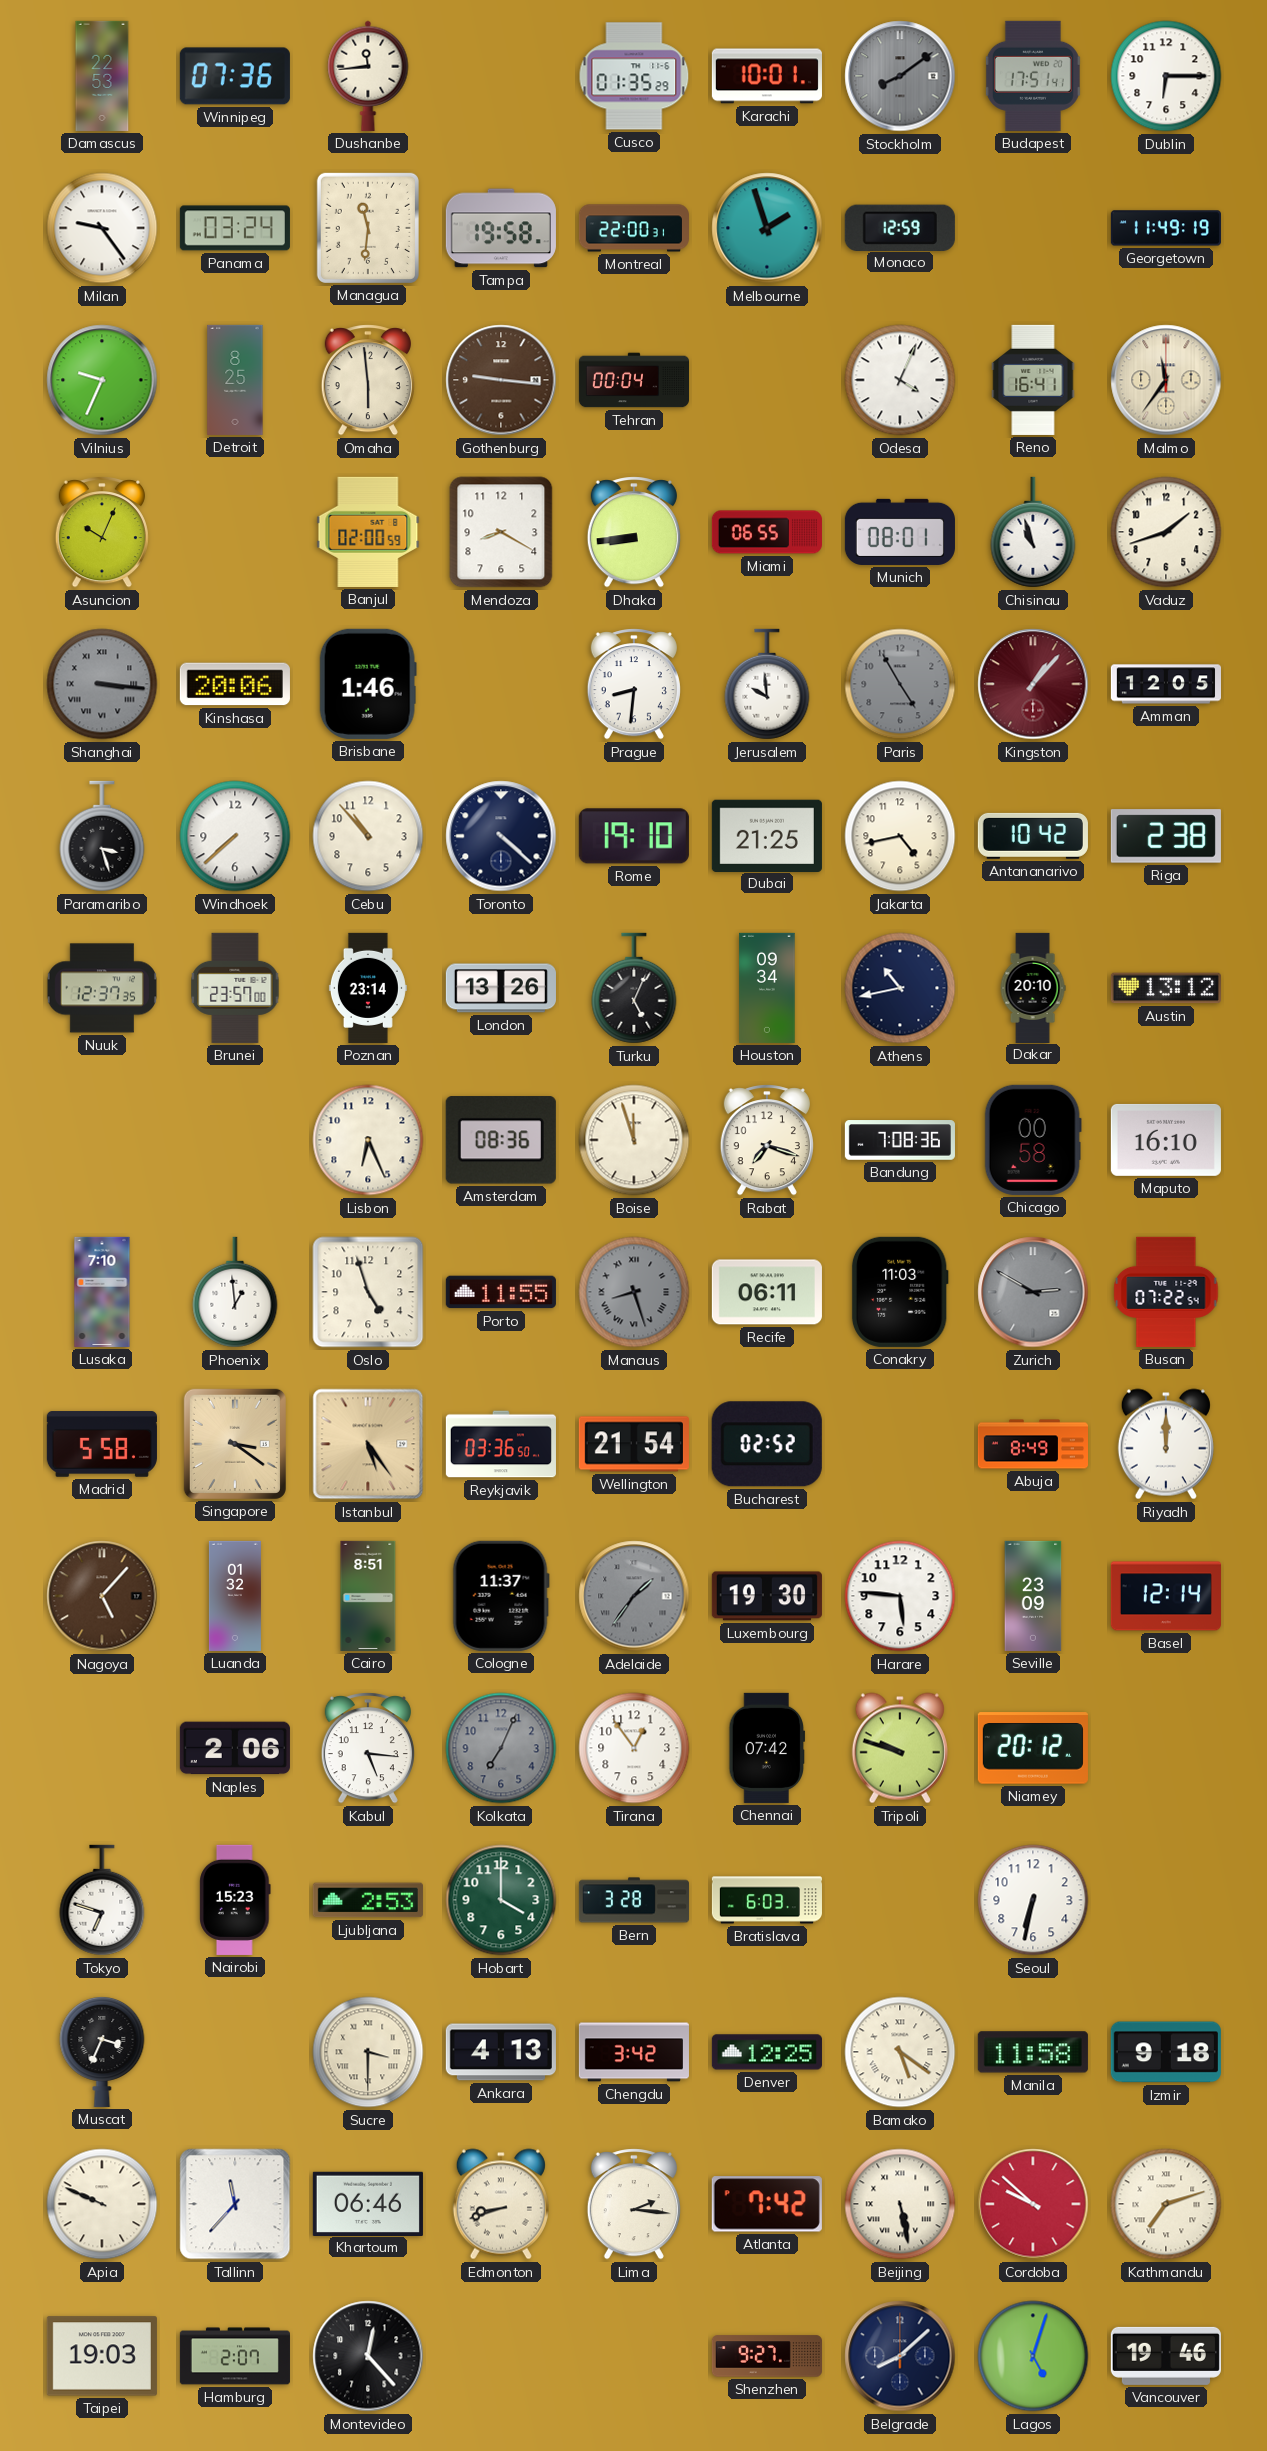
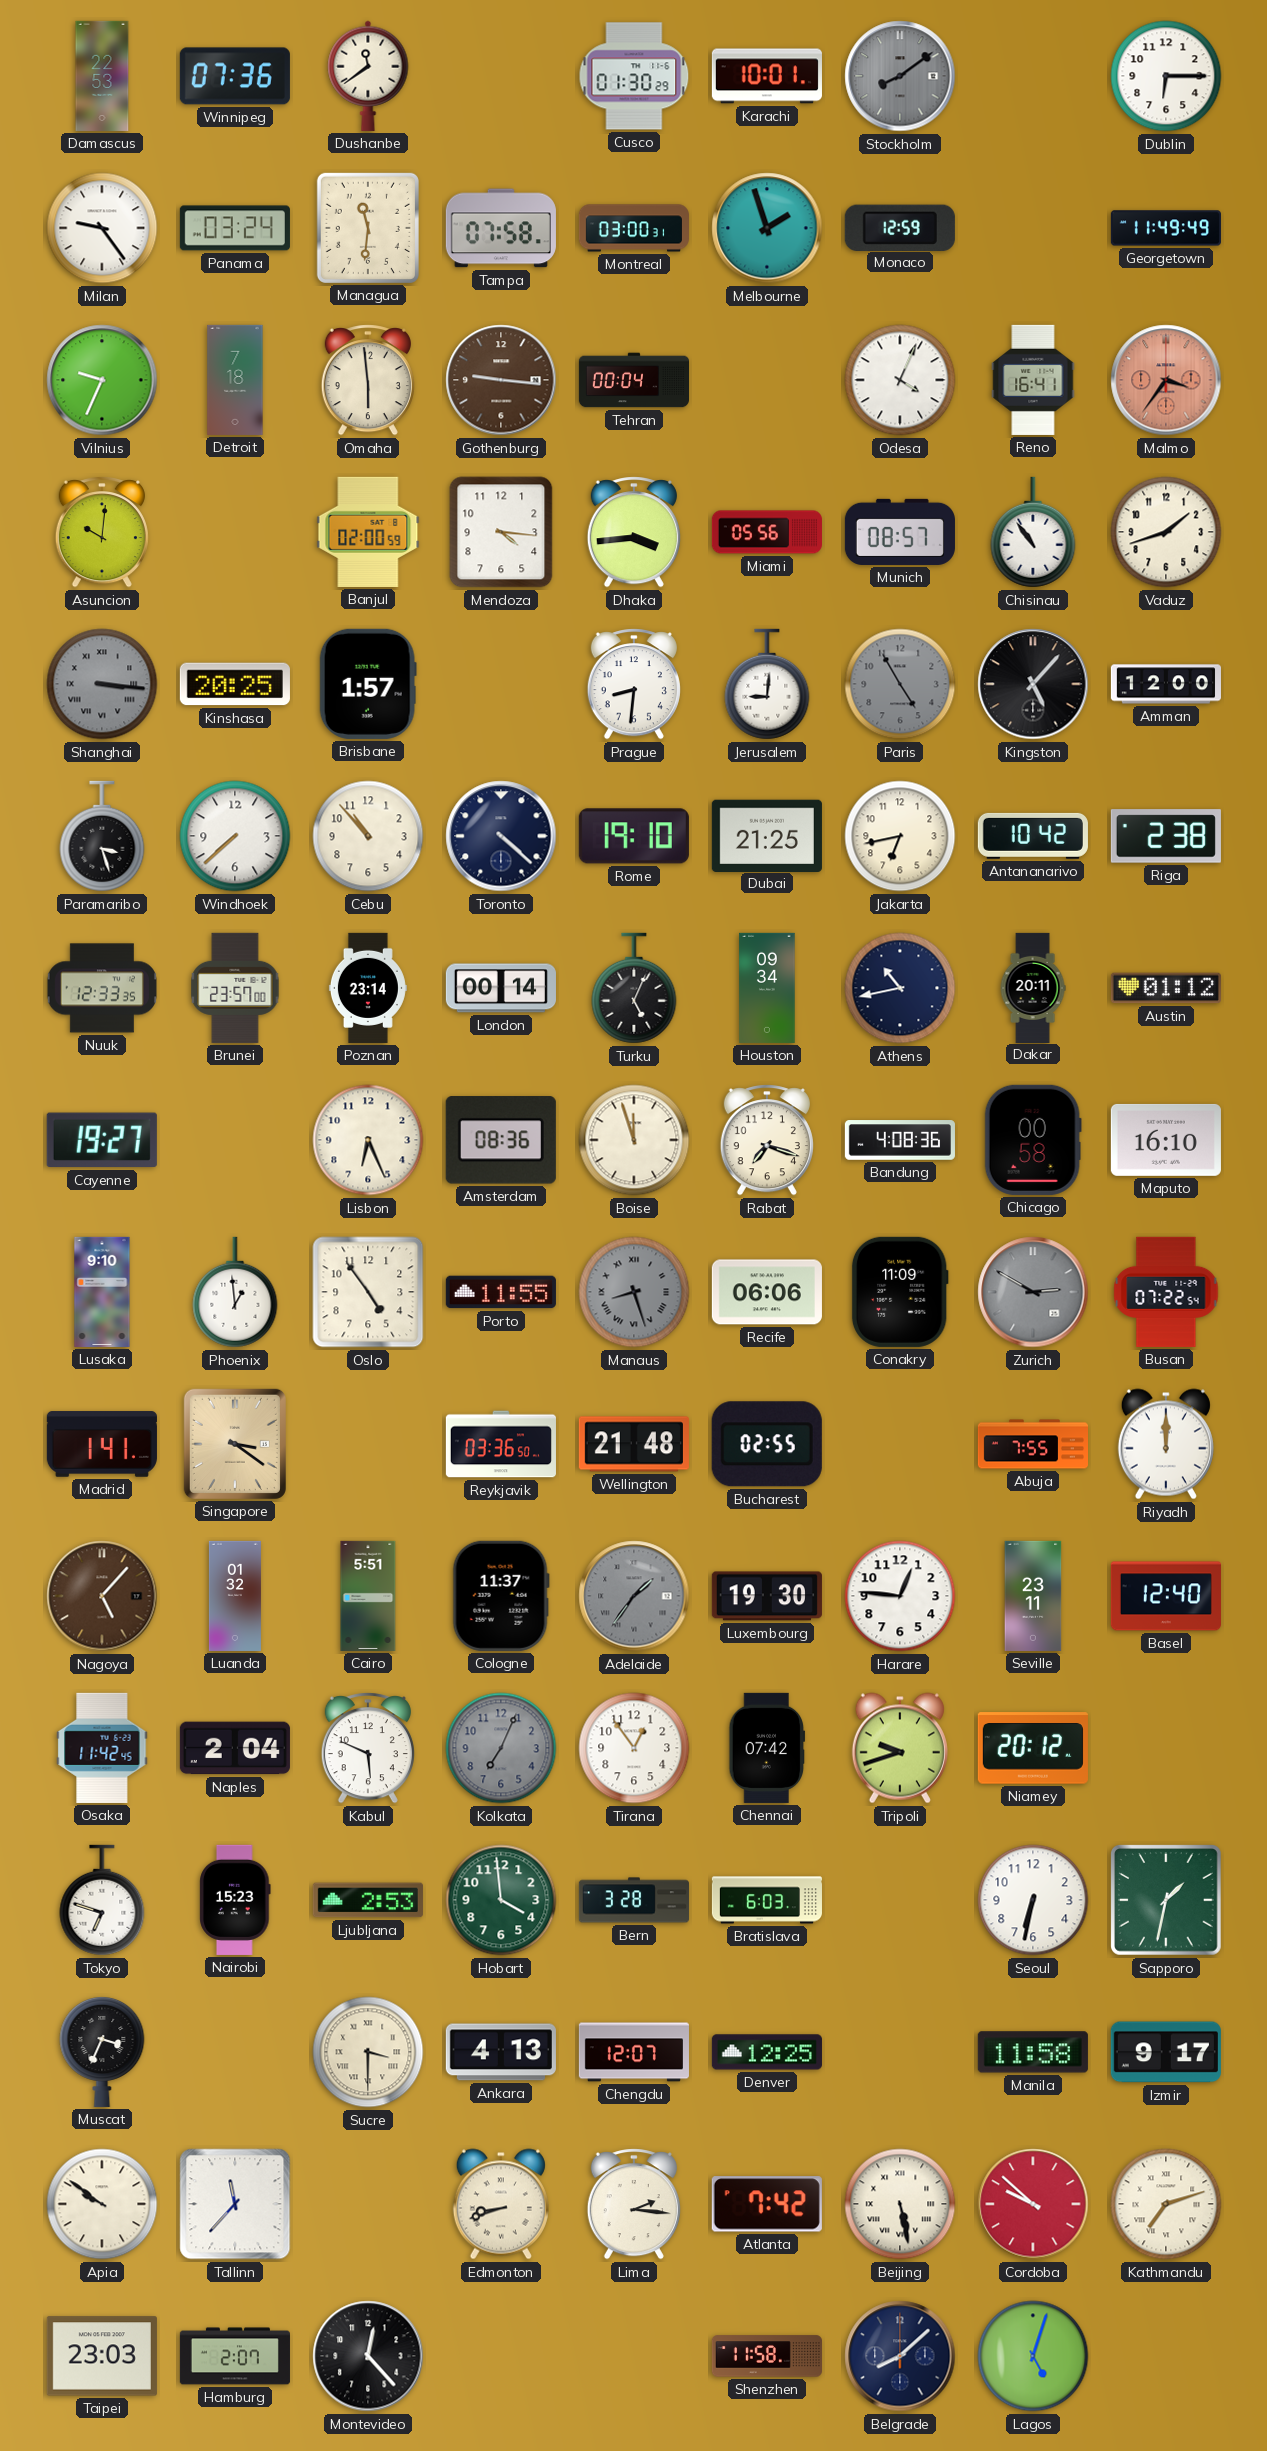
Dushanbe: 11:44 -> 11:39
Cusco: 01:35 -> 01:30
Budapest: 17:51 -> none
Tampa: 19:58 -> 07:58
Montreal: 22:00 -> 03:00
Georgetown: 11:49:19 -> 11:49:49
Detroit: 8:25 -> 7:18
Malmo: 11:36 -> 3:36
Malmo dial: cream -> salmon
Asuncion: 10:04 -> 10:01
Mendoza: 8:20 -> 4:16
Dhaka: 8:44 -> 3:44
Miami: 06:55 -> 05:56
Munich: 08:01 -> 08:57
Chisinau: 10:57 -> 10:54
Kinshasa: 20:06 -> 20:25
Brisbane: 1:46 -> 1:57
Jerusalem: 9:59 -> 9:01
Kingston: 1:07 -> 5:07
Kingston dial: burgundy -> black
Amman: 12:05 -> 12:00
Jakarta: 4:43 -> 6:43
Nuuk: 12:37 -> 12:33
London: 13:26 -> 00:14
Dakar: 20:10 -> 20:11
Austin: 13:12 -> 01:12
Cayenne: none -> 19:27
Bandung: 7:08 -> 4:08
Lusaka: 7:10 -> 9:10
Oslo: 4:57 -> 4:54
Recife: 06:11 -> 06:06
Conakry: 11:03 -> 11:09
Madrid: 5:58 -> 1:41
Istanbul: 5:24 -> none
Wellington: 21:54 -> 21:48
Bucharest: 02:52 -> 02:55
Abuja: 8:49 -> 7:55
Cairo: 8:51 -> 5:51
Harare: 5:46 -> 12:46
Seville: 23:09 -> 23:11
Basel: 12:14 -> 12:40
Osaka: none -> 11:42
Naples: 2:06 -> 2:04
Kabul: 5:16 -> 5:49
Tripoli: 9:48 -> 9:42
Hobart: 4:00 -> 3:59
Sapporo: none -> 1:32
Chengdu: 3:42 -> 12:07
Bamako: 5:21 -> none
Izmir: 9:18 -> 9:17
Apia: 9:49 -> 9:51
Khartoum: 06:46 -> none
Taipei: 19:03 -> 23:03
Shenzhen: 9:27 -> 11:58
Vancouver: 19:46 -> none
